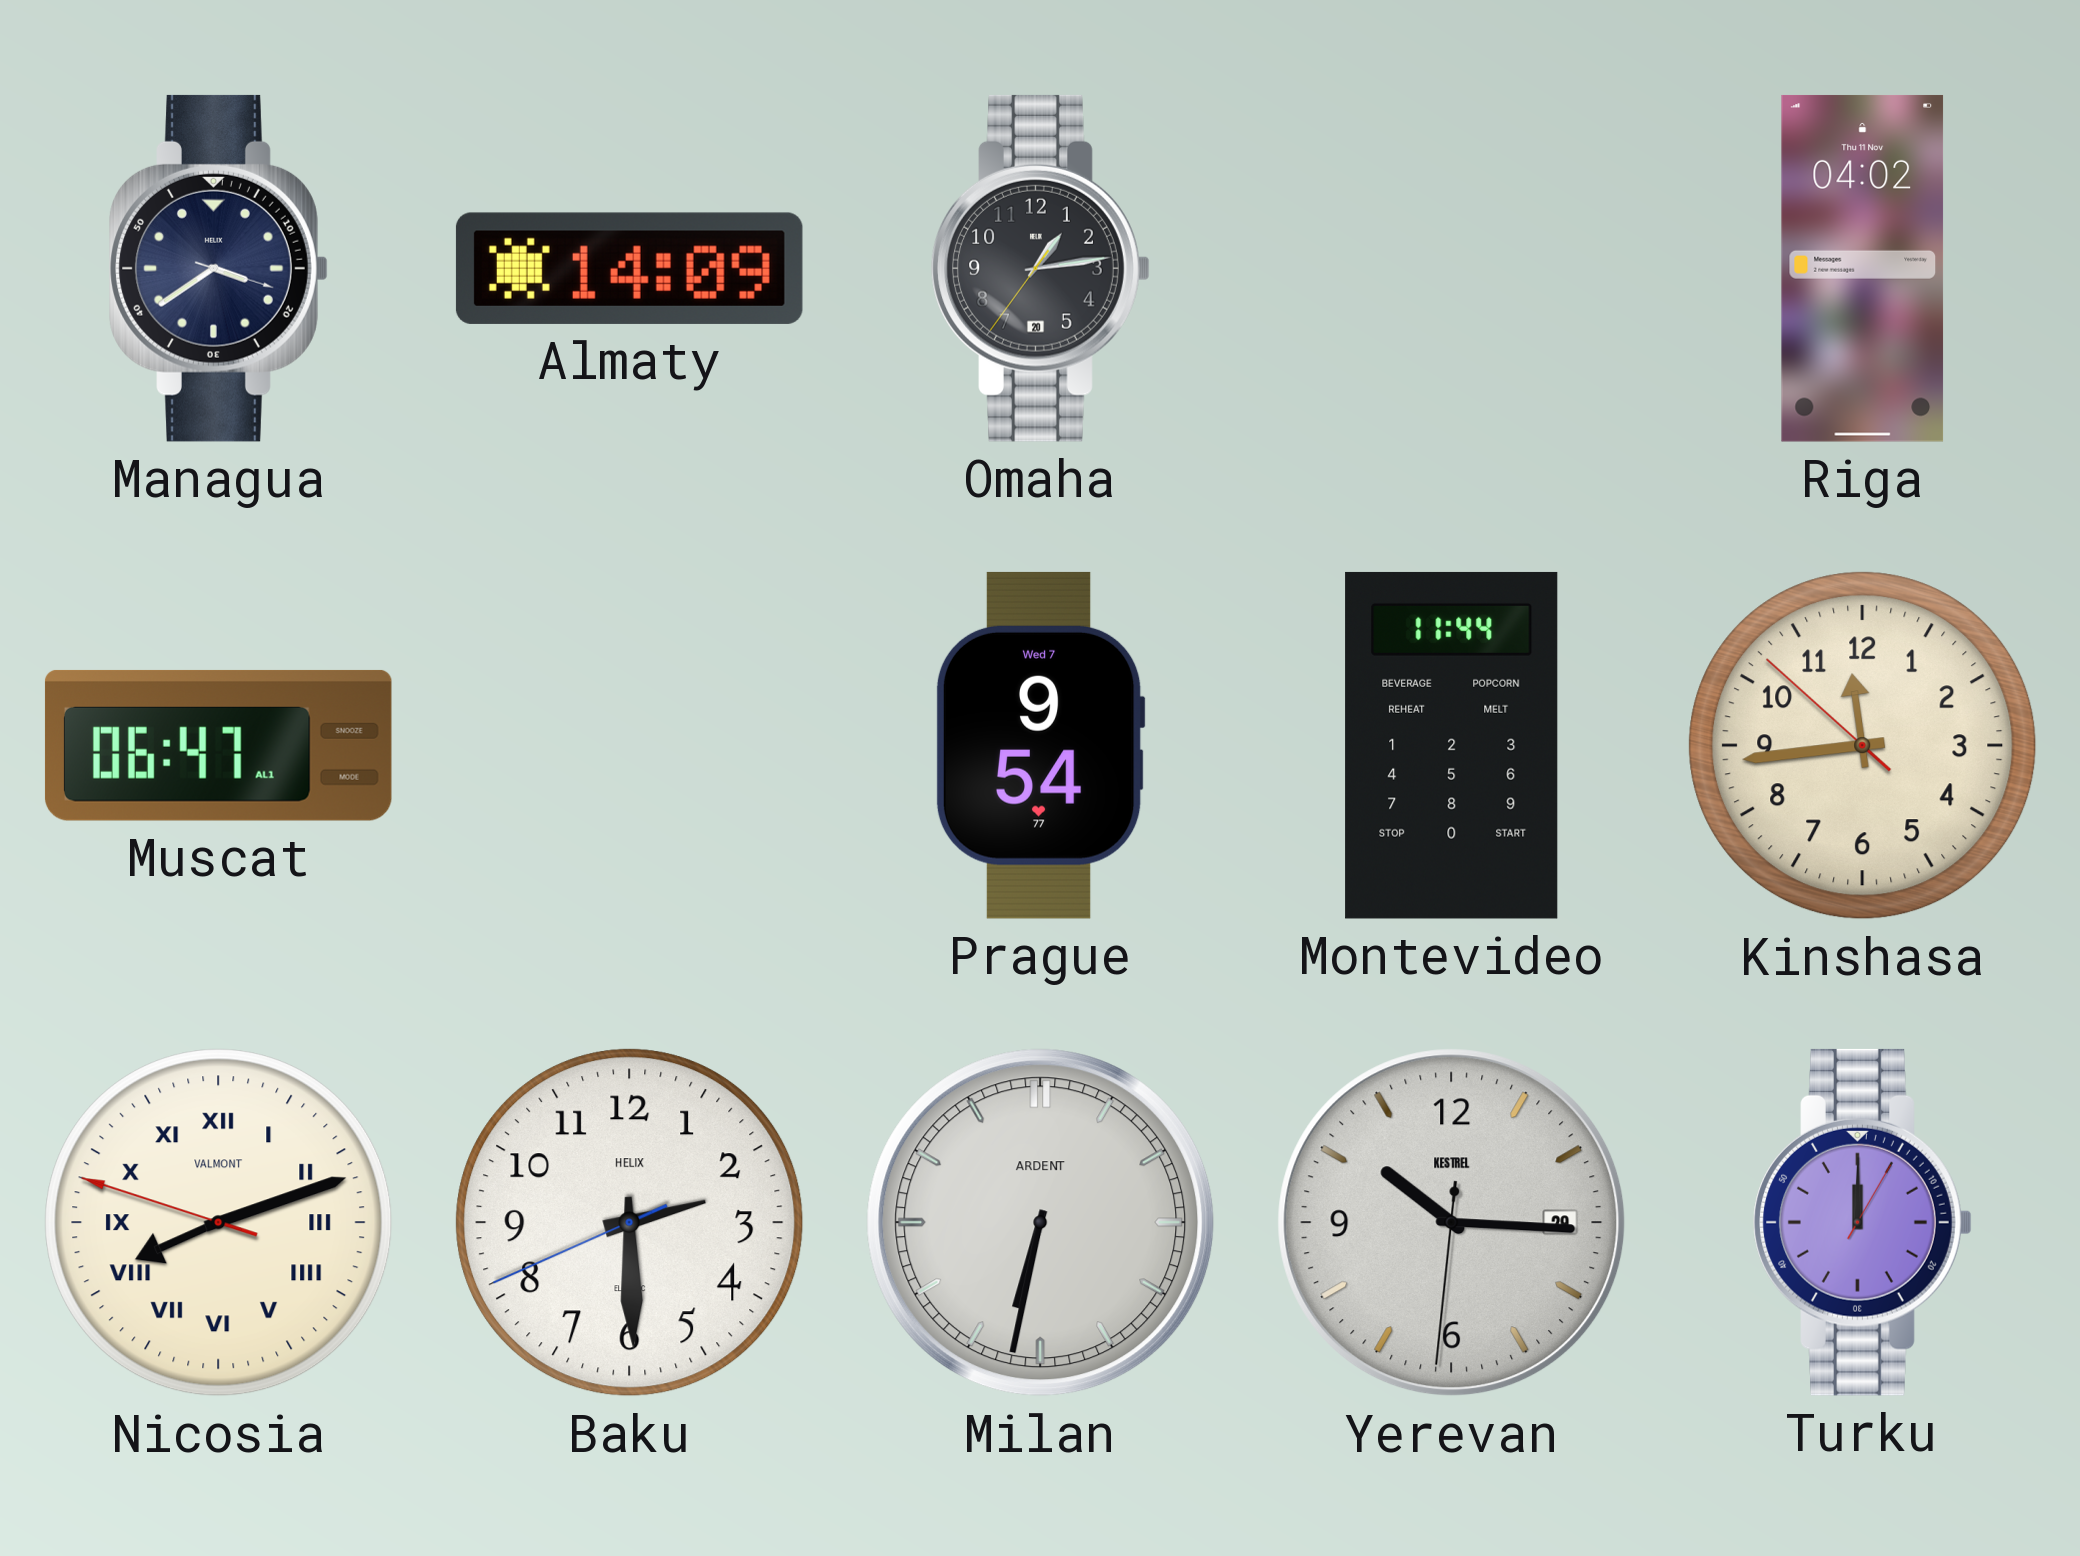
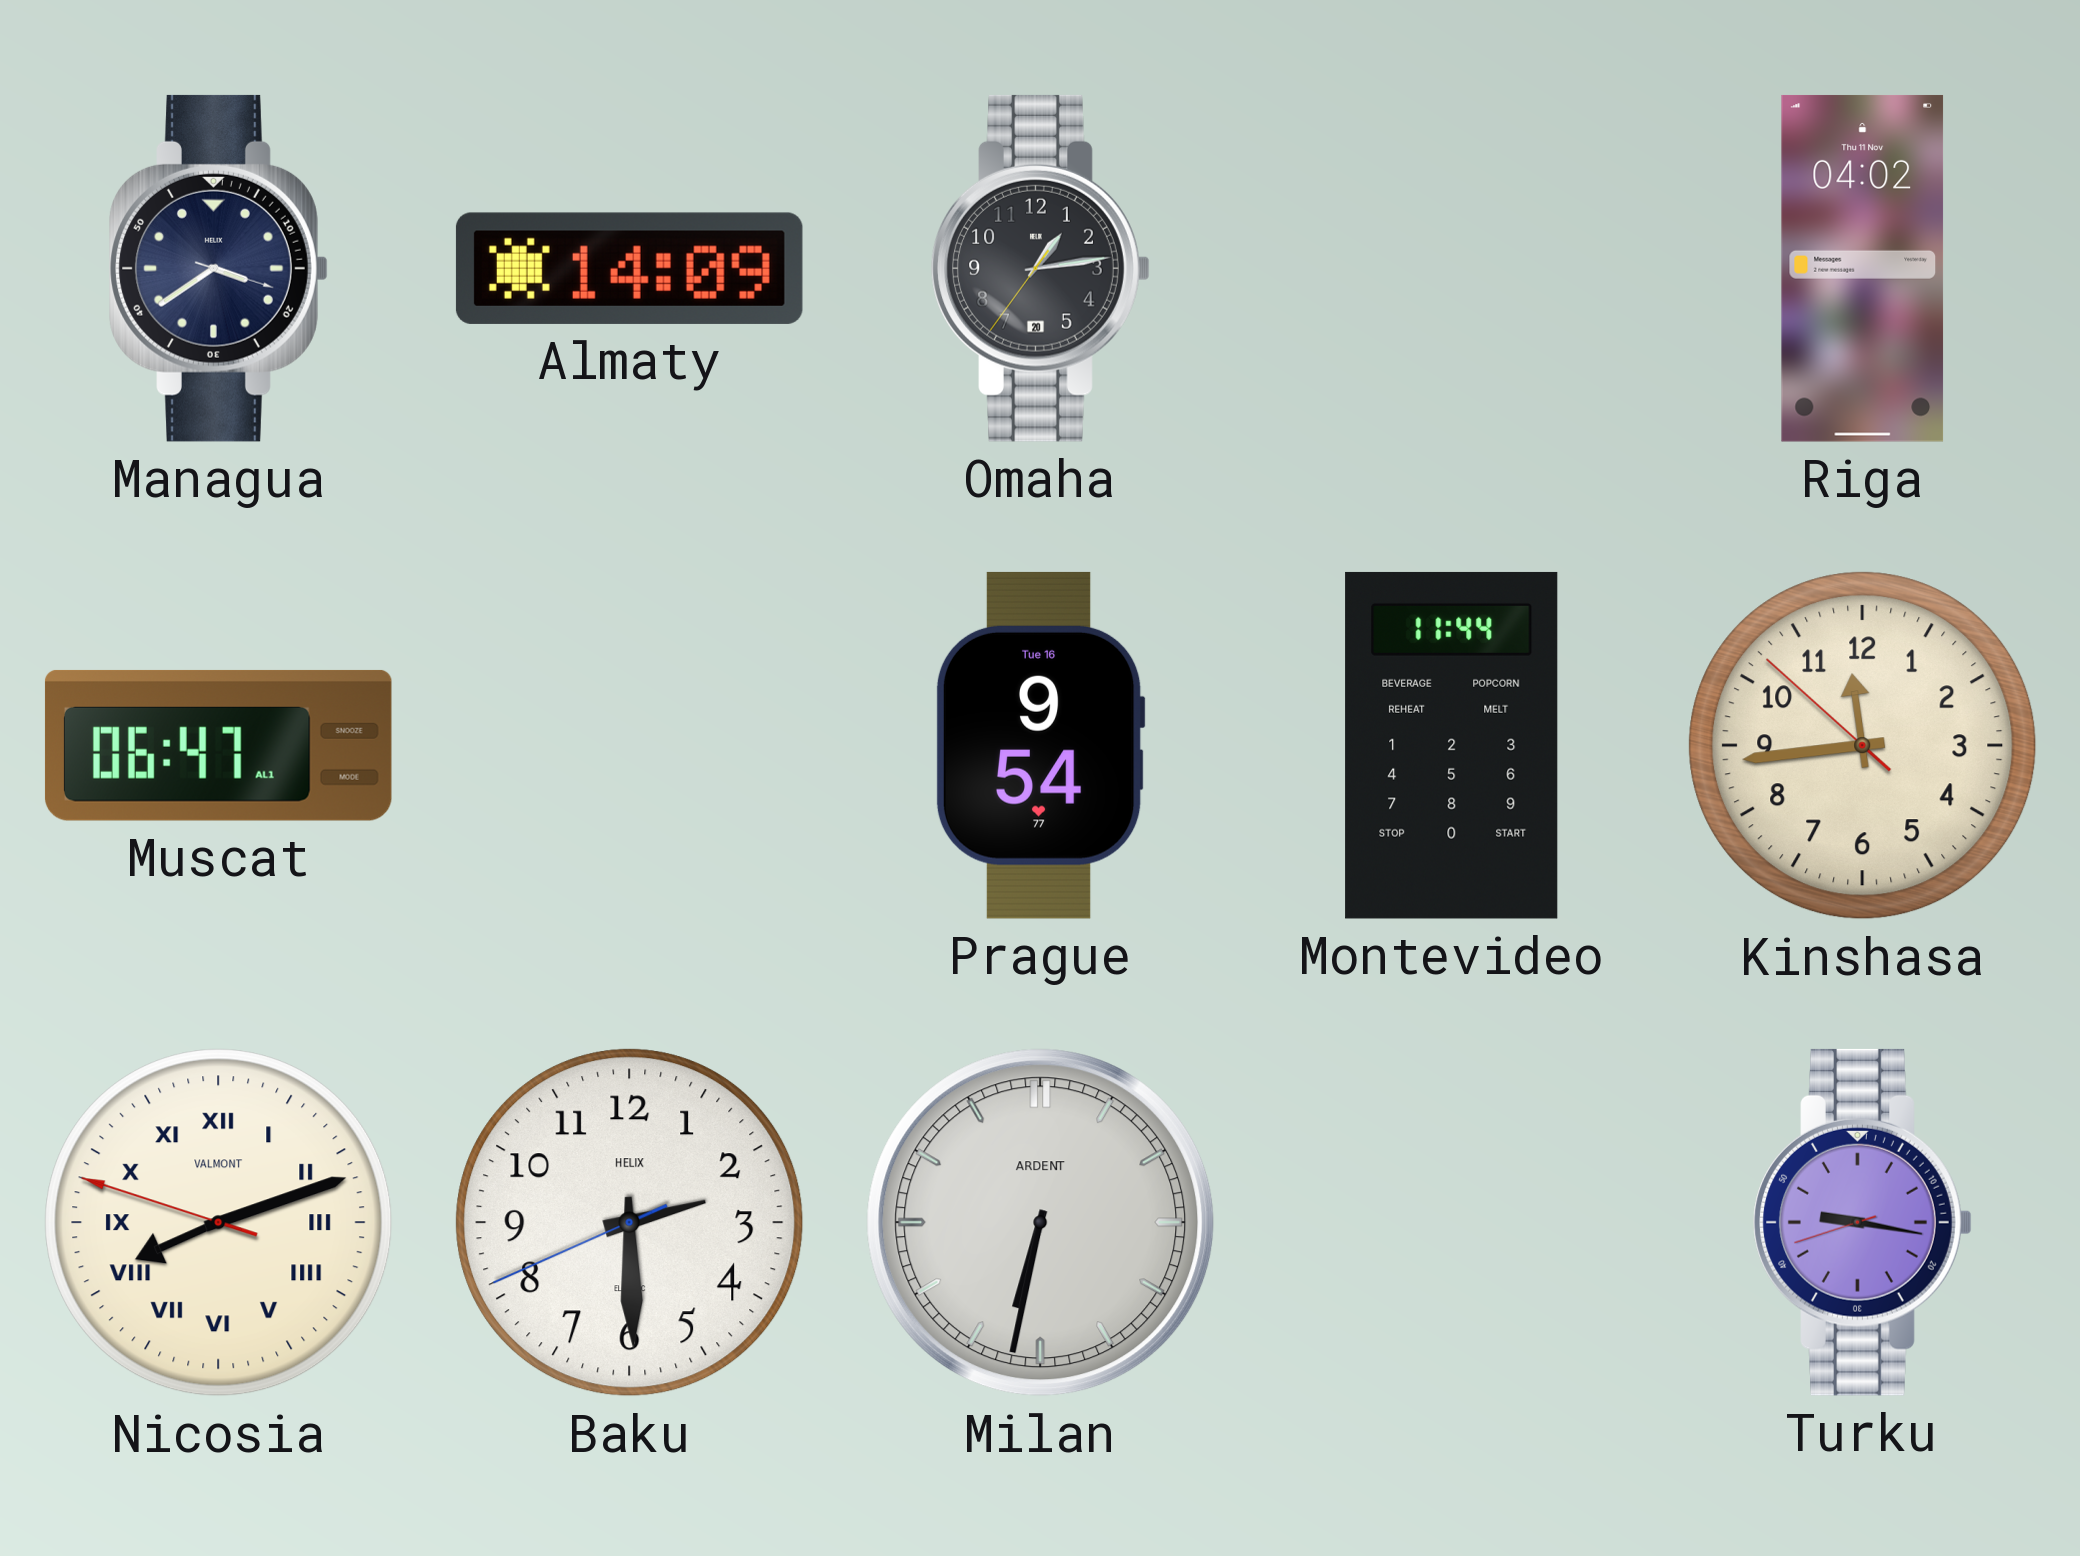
Prague date: Wed 7 -> Tue 16
Yerevan: 10:15 -> none
Turku: 12:00 -> 9:16
